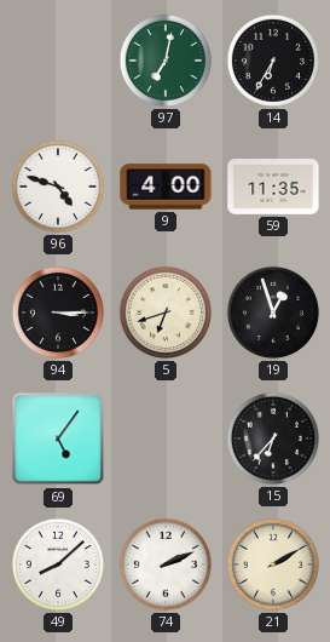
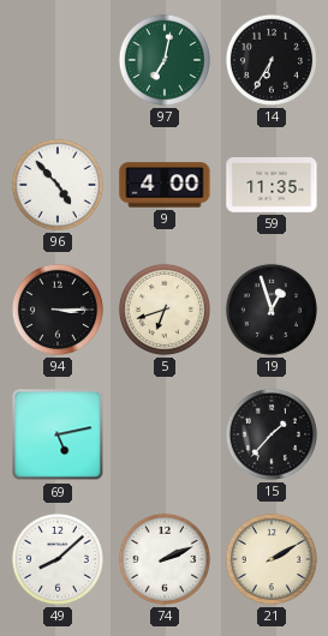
96: 4:48 -> 4:53
69: 5:06 -> 5:13
15: 6:37 -> 1:37
